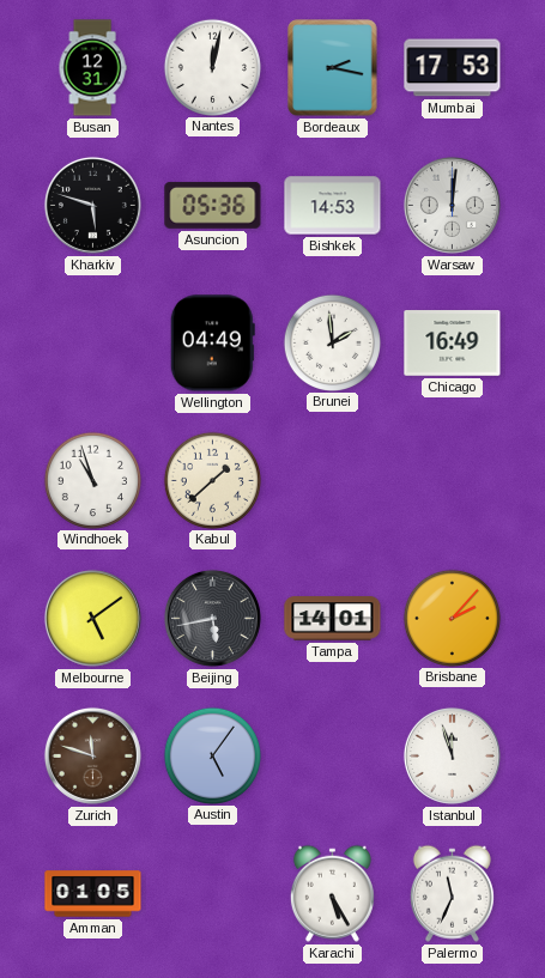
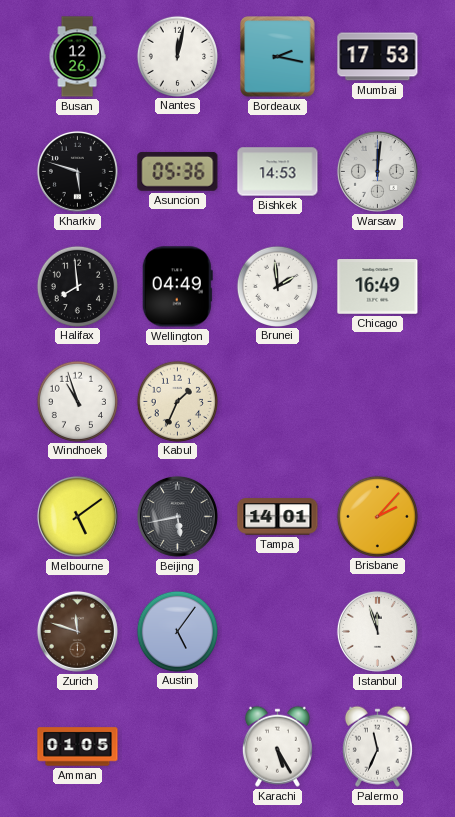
Busan: 12:31 -> 12:26
Halifax: none -> 7:59
Kabul: 1:38 -> 1:34
